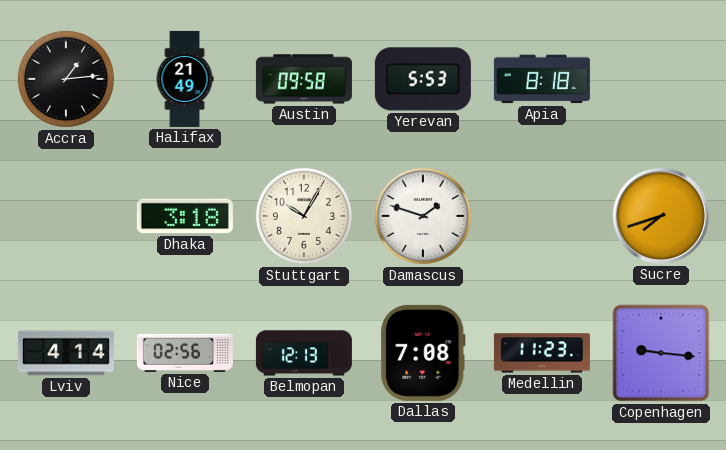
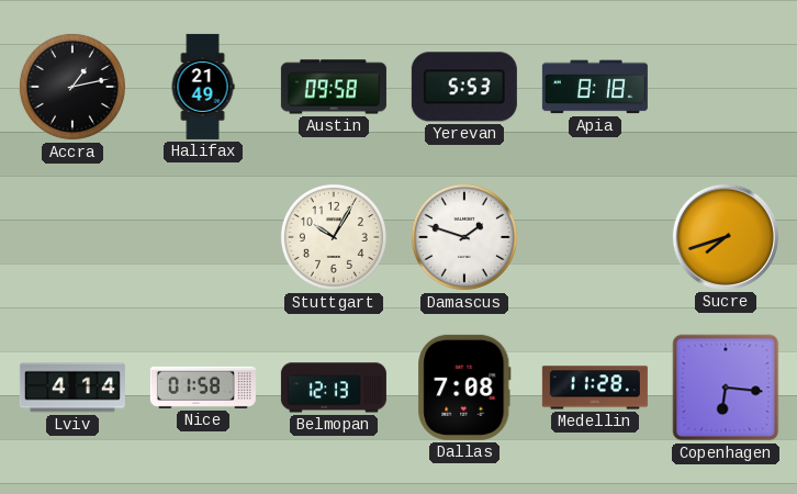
Accra: 1:14 -> 1:13
Dhaka: 3:18 -> none
Nice: 02:56 -> 01:58
Medellin: 11:23 -> 11:28
Copenhagen: 9:16 -> 6:16
